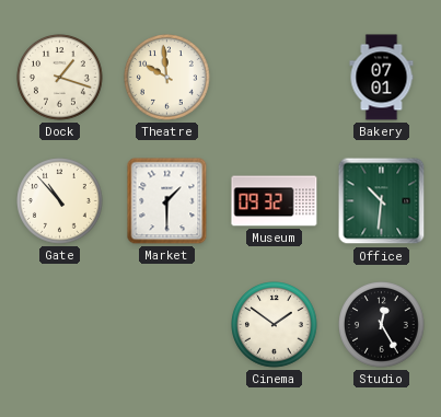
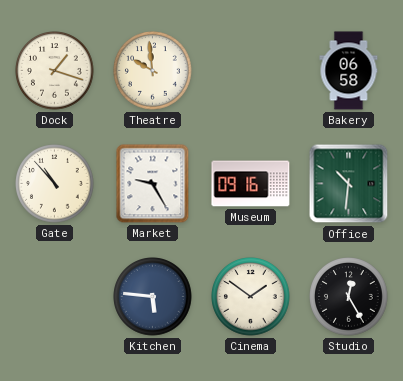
Bakery: 07:01 -> 06:58
Market: 1:30 -> 9:25
Museum: 09:32 -> 09:16
Kitchen: none -> 5:46
